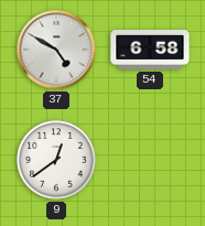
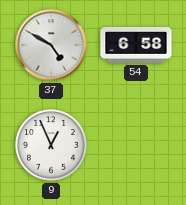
9: 12:39 -> 12:56
